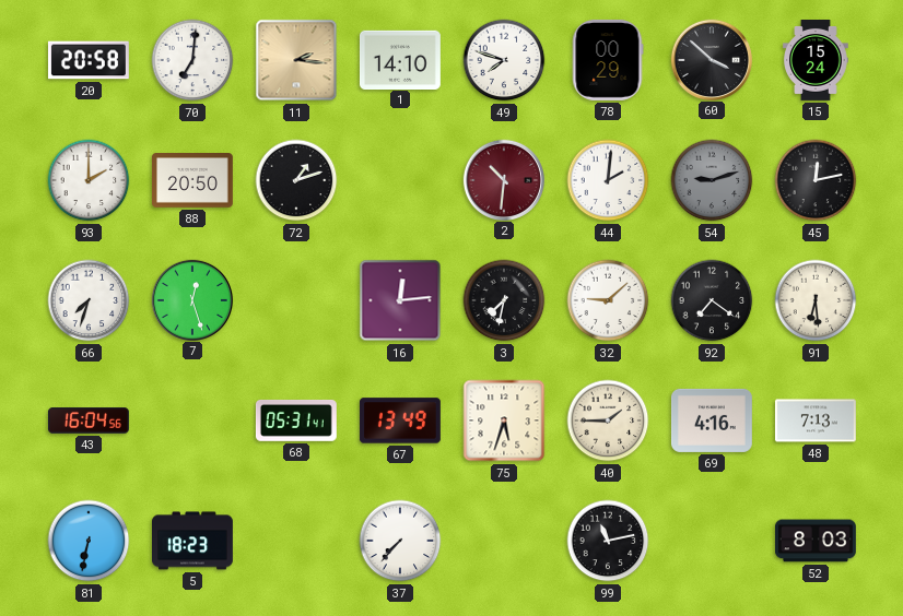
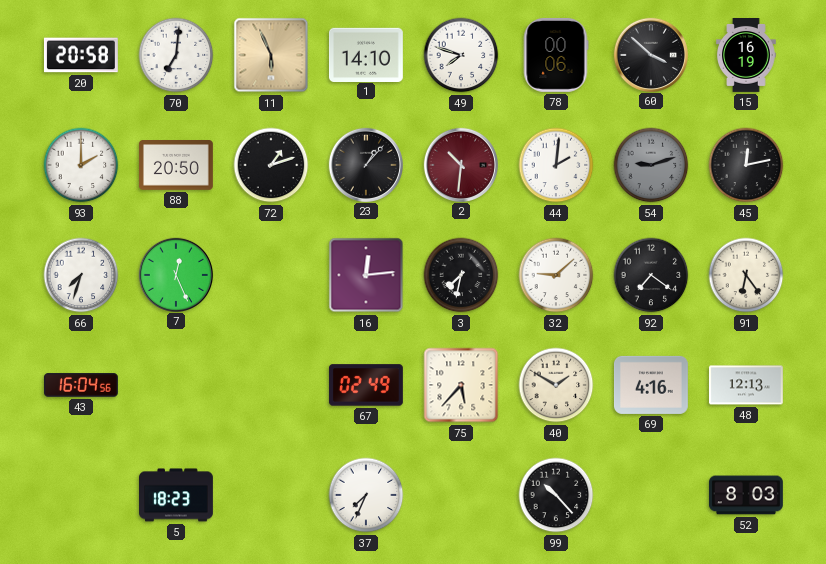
11: 2:16 -> 5:56
78: 00:29 -> 00:06
15: 15:24 -> 16:19
23: none -> 1:07
7: 12:27 -> 12:26
91: 6:29 -> 6:24
68: 05:31 -> none
67: 13:49 -> 02:49
75: 5:33 -> 5:37
40: 1:45 -> 1:50
48: 7:13 -> 12:13
81: 6:32 -> none
37: 7:37 -> 7:34
99: 11:13 -> 10:23
